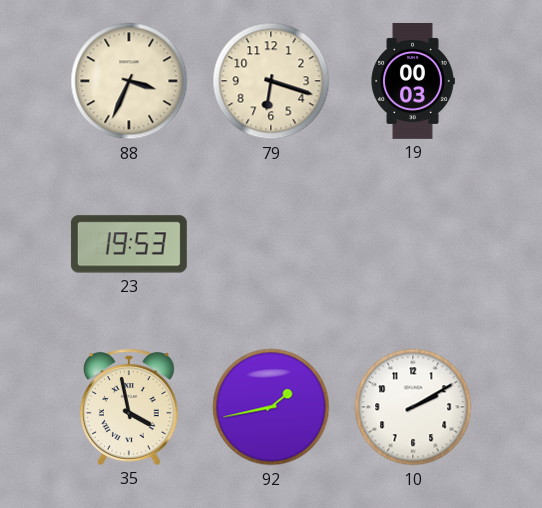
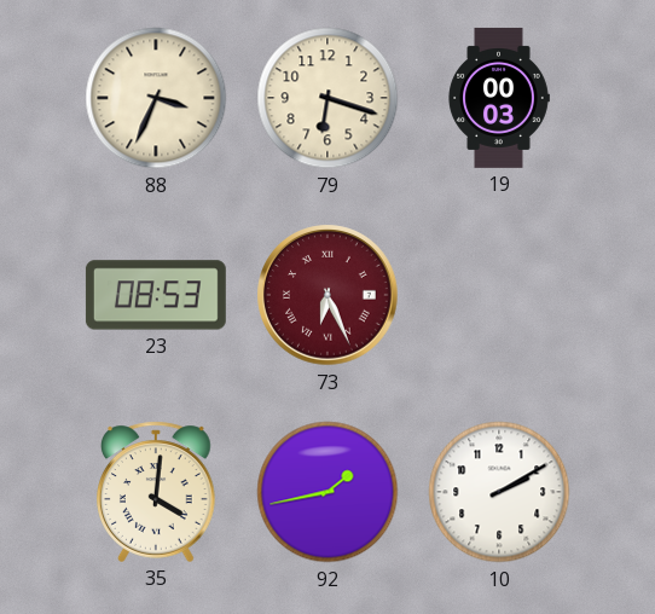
23: 19:53 -> 08:53
73: none -> 6:26
35: 3:58 -> 4:01
